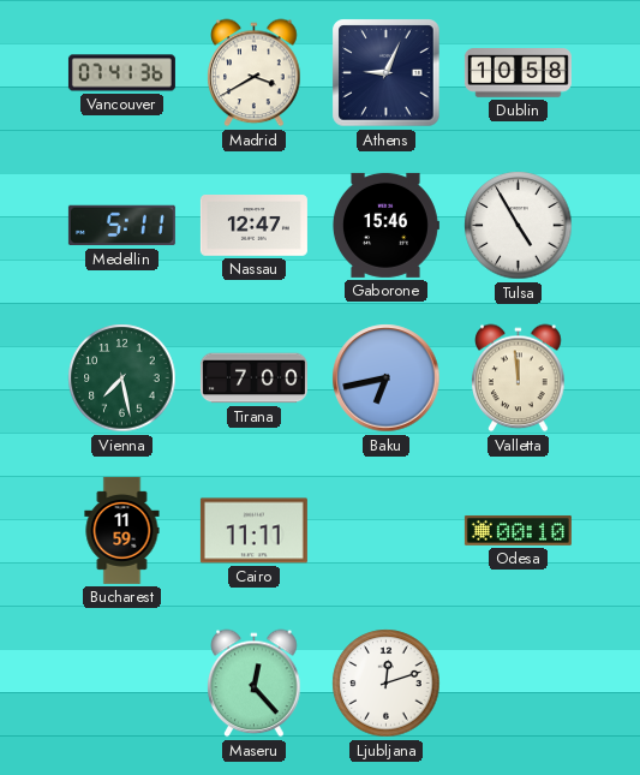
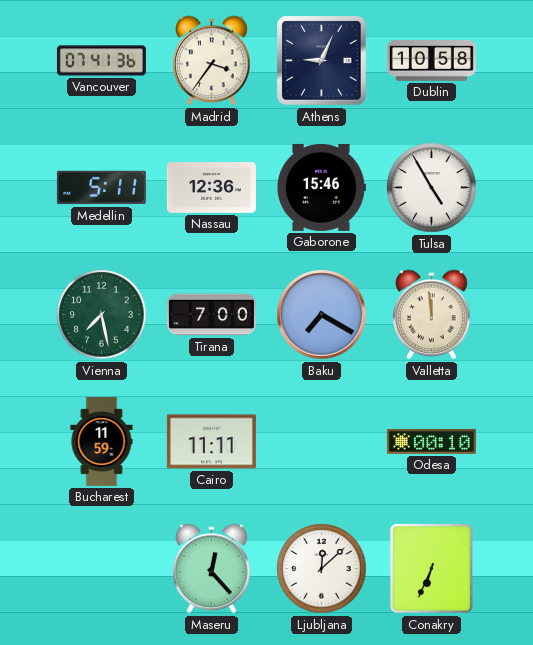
Madrid: 3:40 -> 3:36
Nassau: 12:47 -> 12:36
Baku: 6:43 -> 7:20
Ljubljana: 12:12 -> 12:08
Conakry: none -> 6:34
